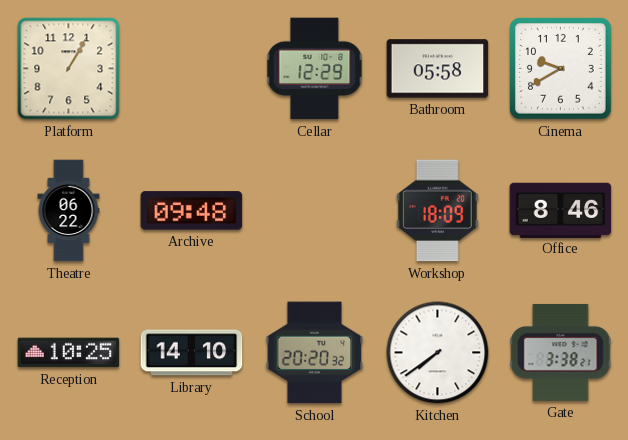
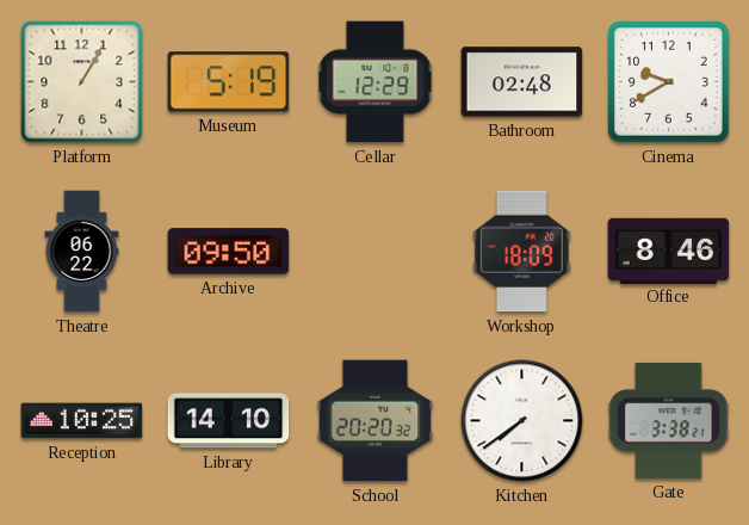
Museum: none -> 5:19
Bathroom: 05:58 -> 02:48
Archive: 09:48 -> 09:50
